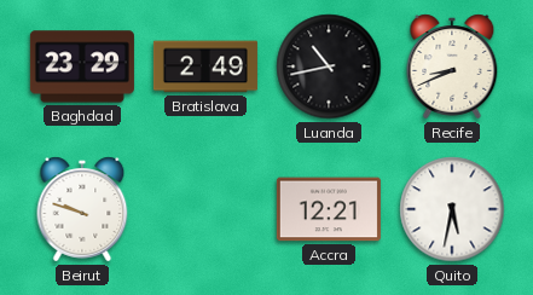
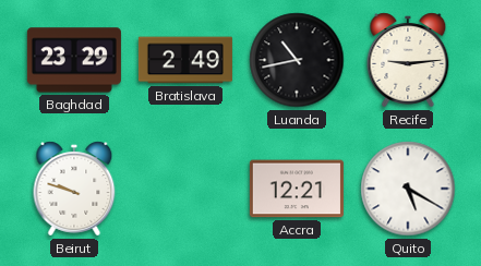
Recife: 8:41 -> 9:14
Quito: 5:32 -> 5:20
